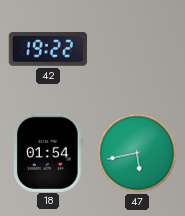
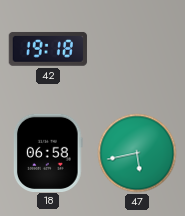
42: 19:22 -> 19:18
18: 01:54 -> 06:58
